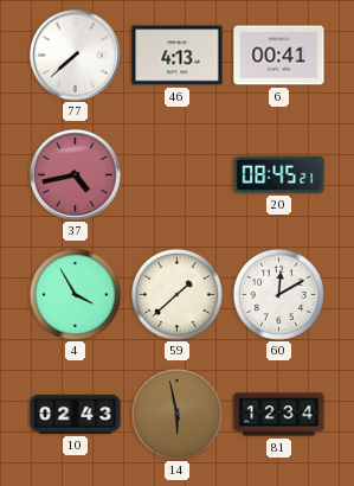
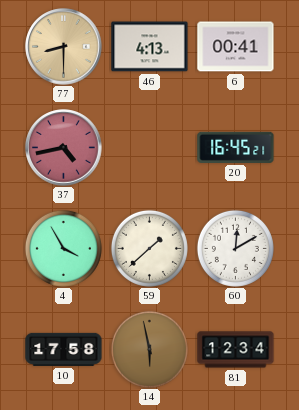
77: 7:38 -> 8:30
77 dial: white -> champagne
20: 08:45 -> 16:45
10: 02:43 -> 17:58
